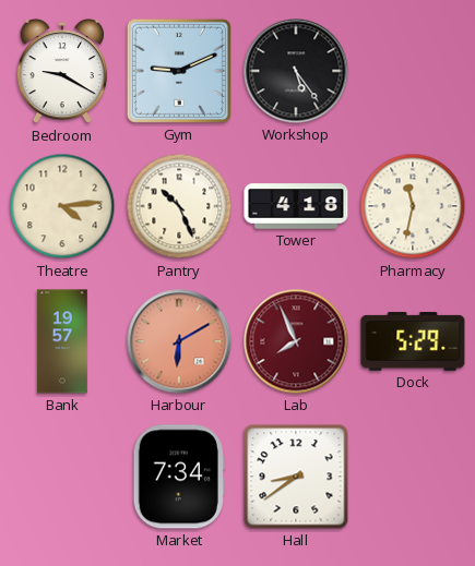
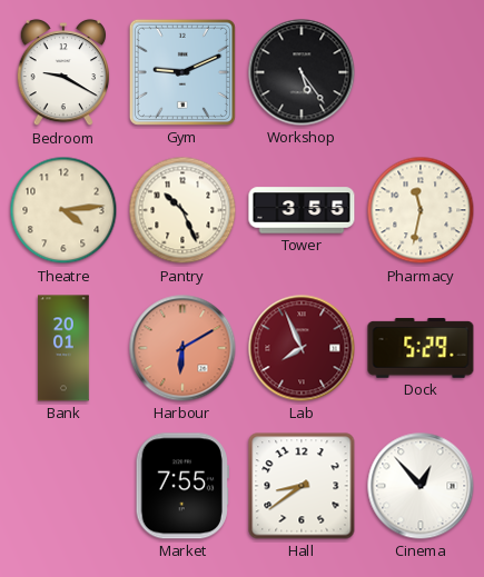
Tower: 4:18 -> 3:55
Bank: 19:57 -> 20:01
Market: 7:34 -> 7:55
Cinema: none -> 12:53
